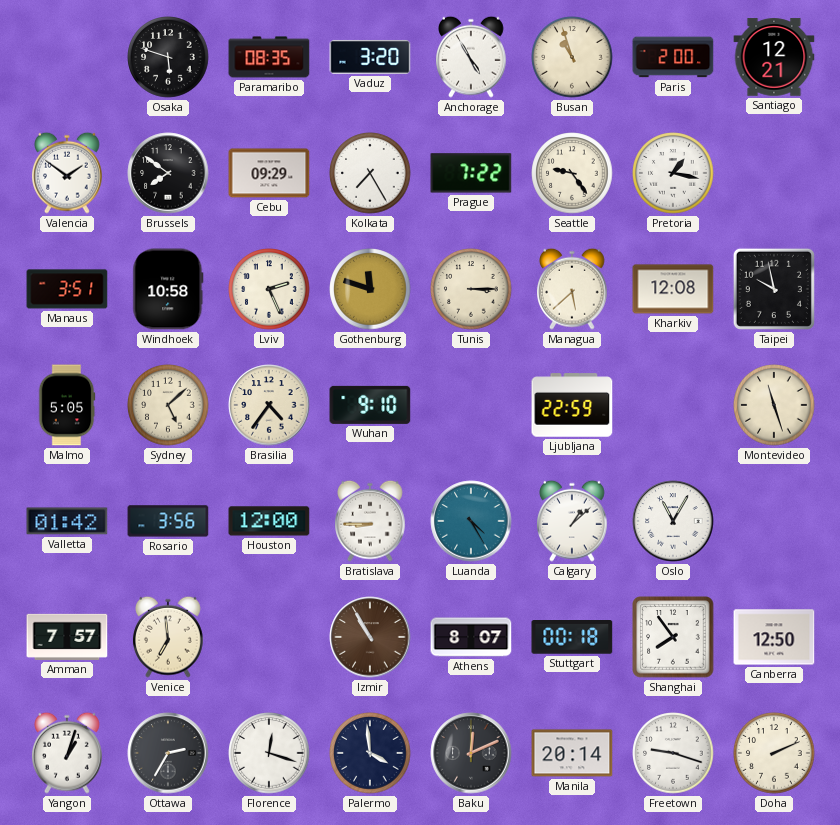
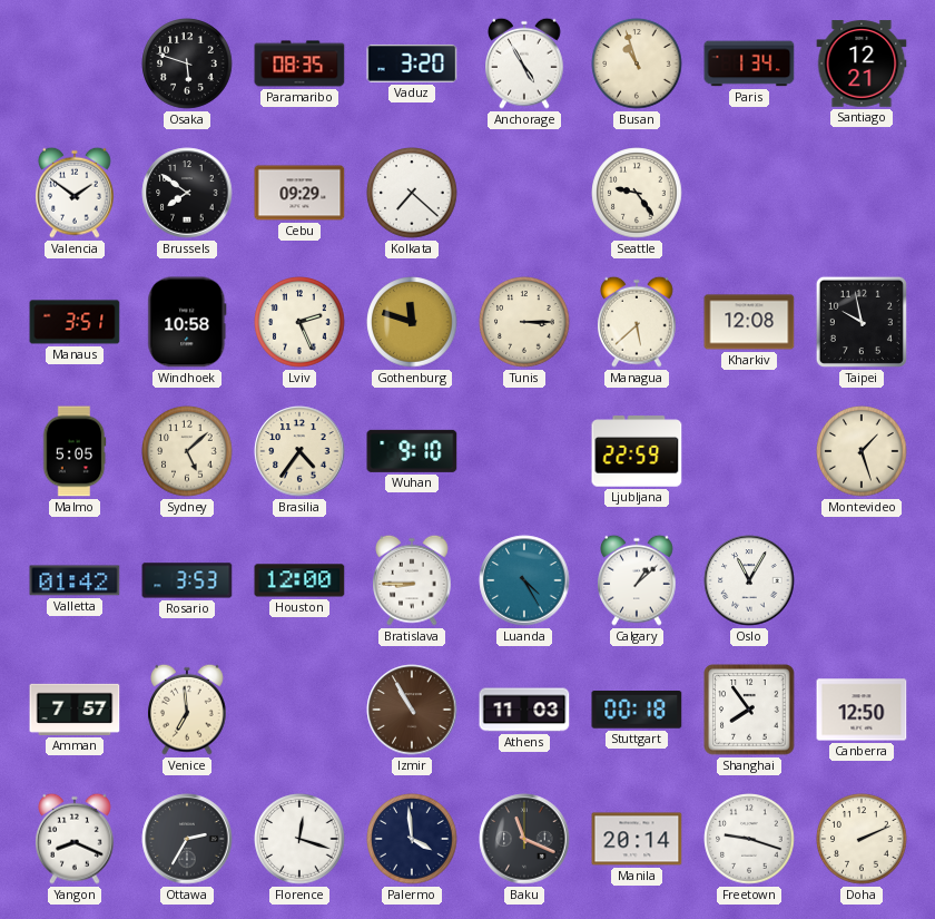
Paris: 2:00 -> 1:34
Kolkata: 7:25 -> 7:22
Prague: 7:22 -> none
Pretoria: 1:17 -> none
Montevideo: 11:27 -> 1:27
Rosario: 3:56 -> 3:53
Athens: 8:07 -> 11:03
Yangon: 1:03 -> 8:19
Baku: 12:11 -> 11:19
